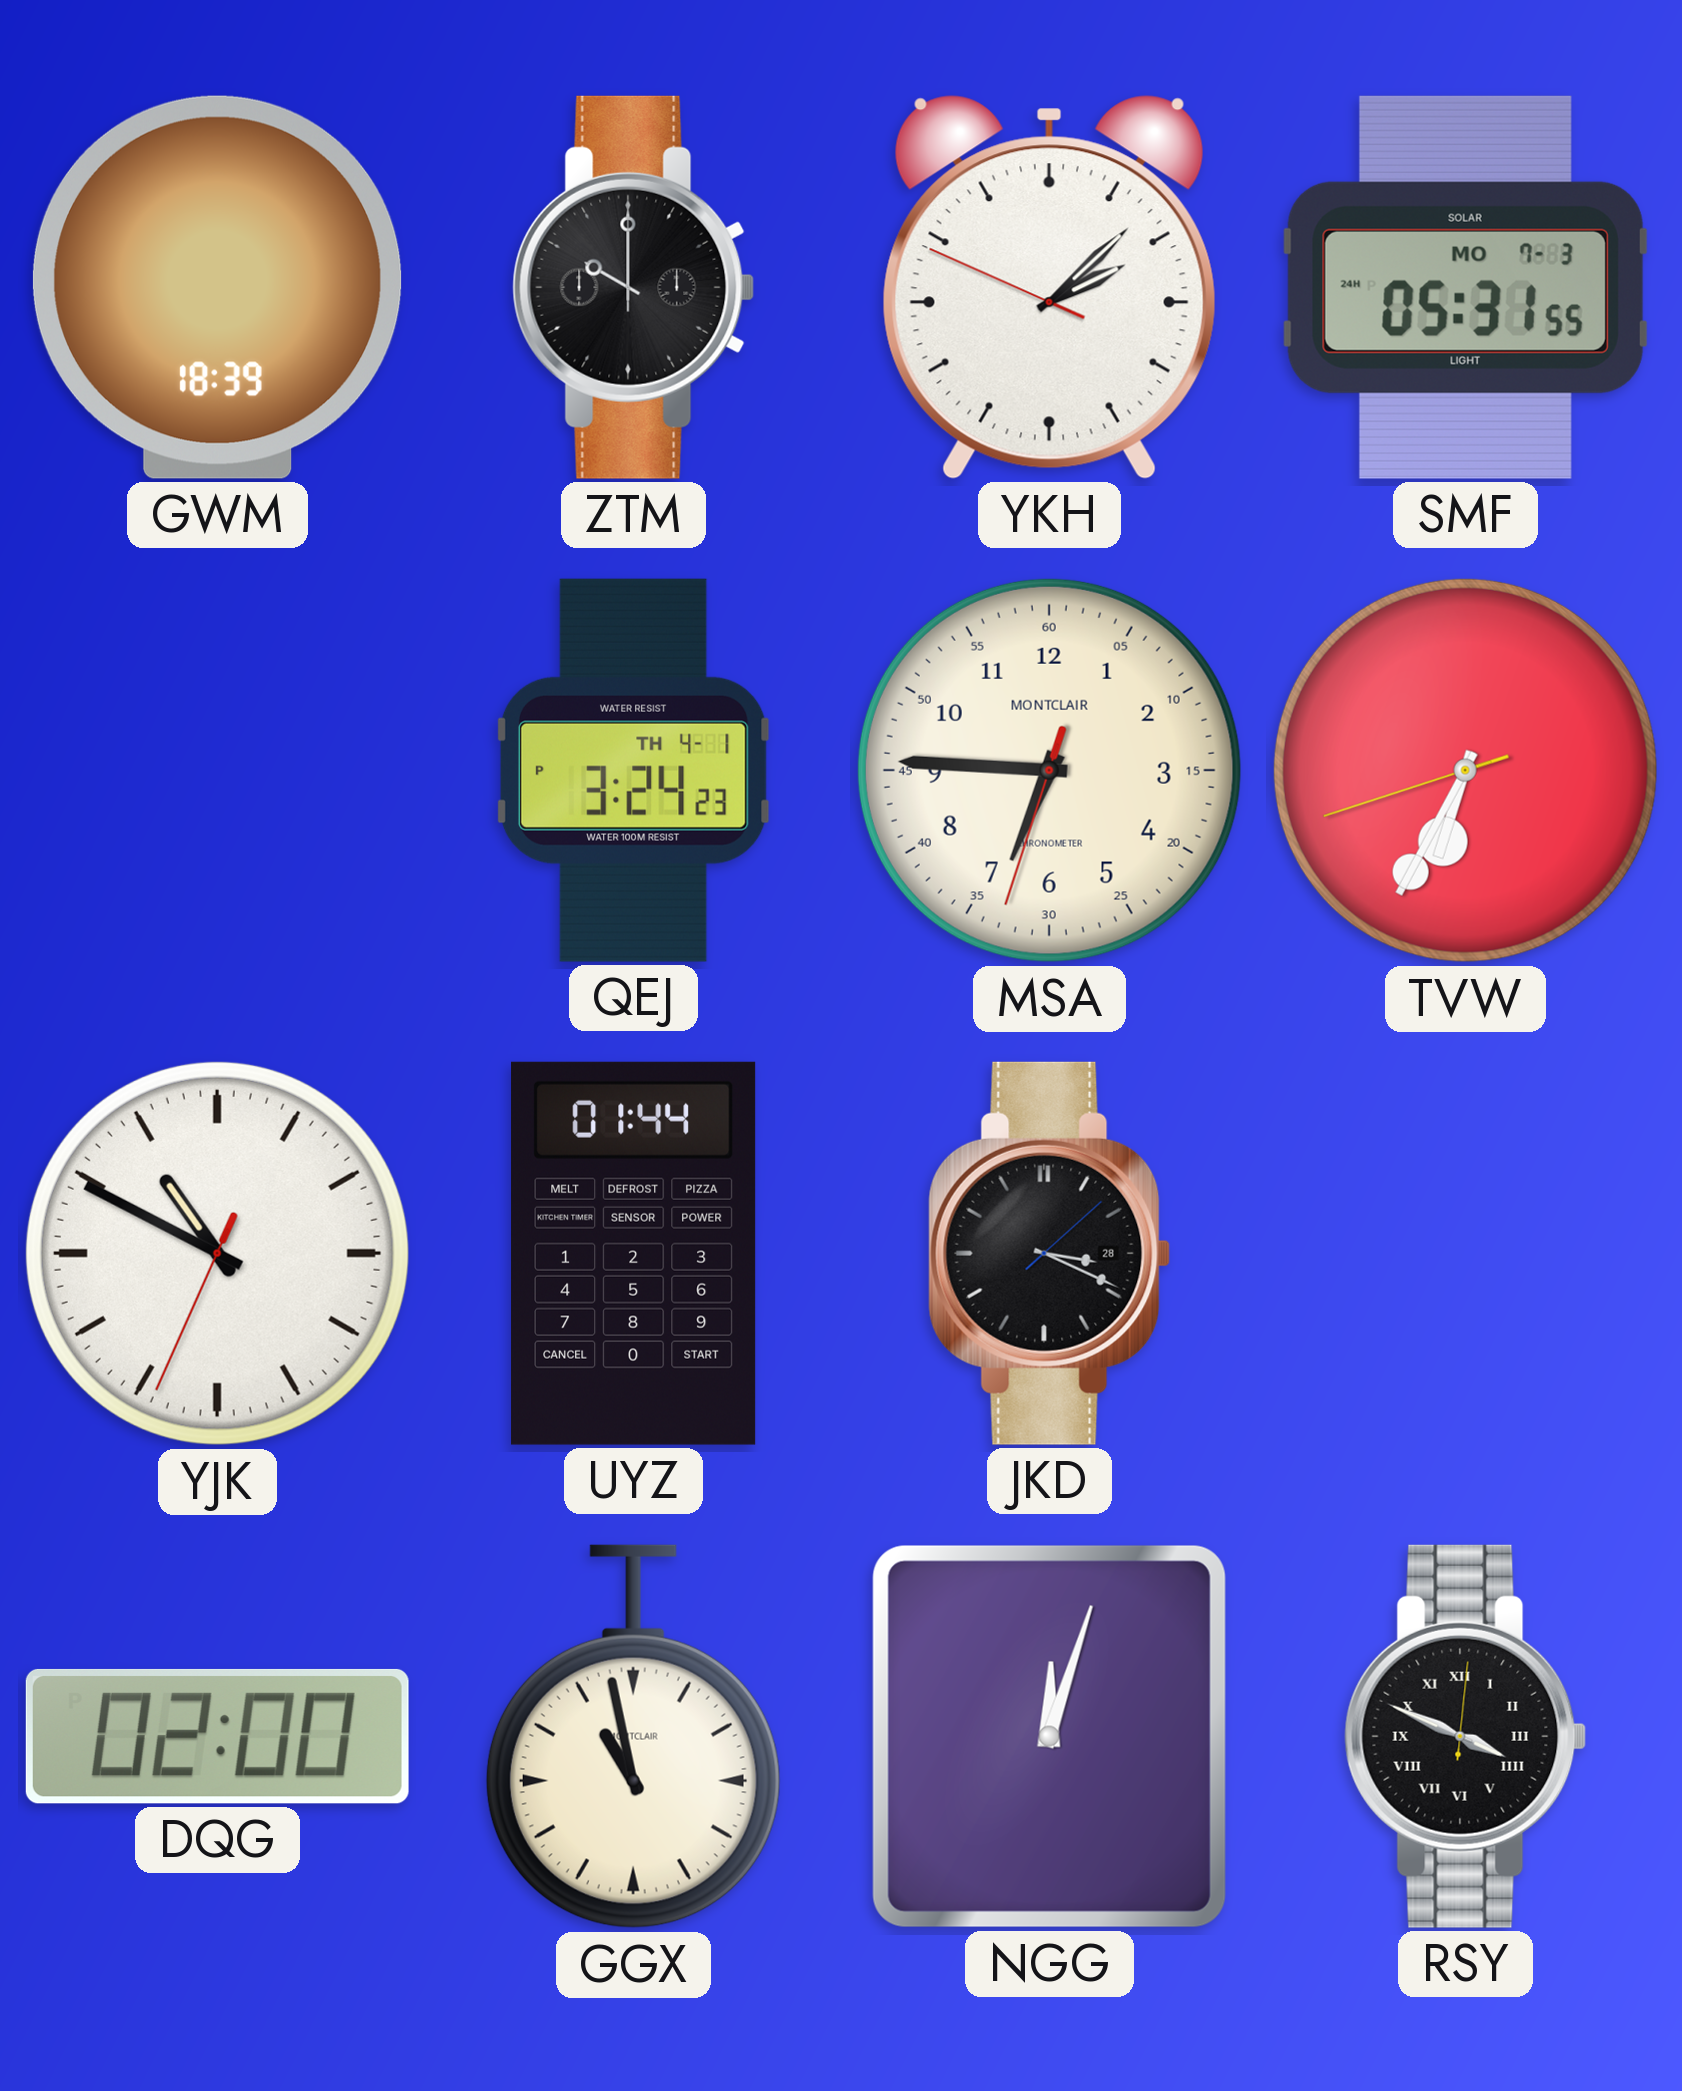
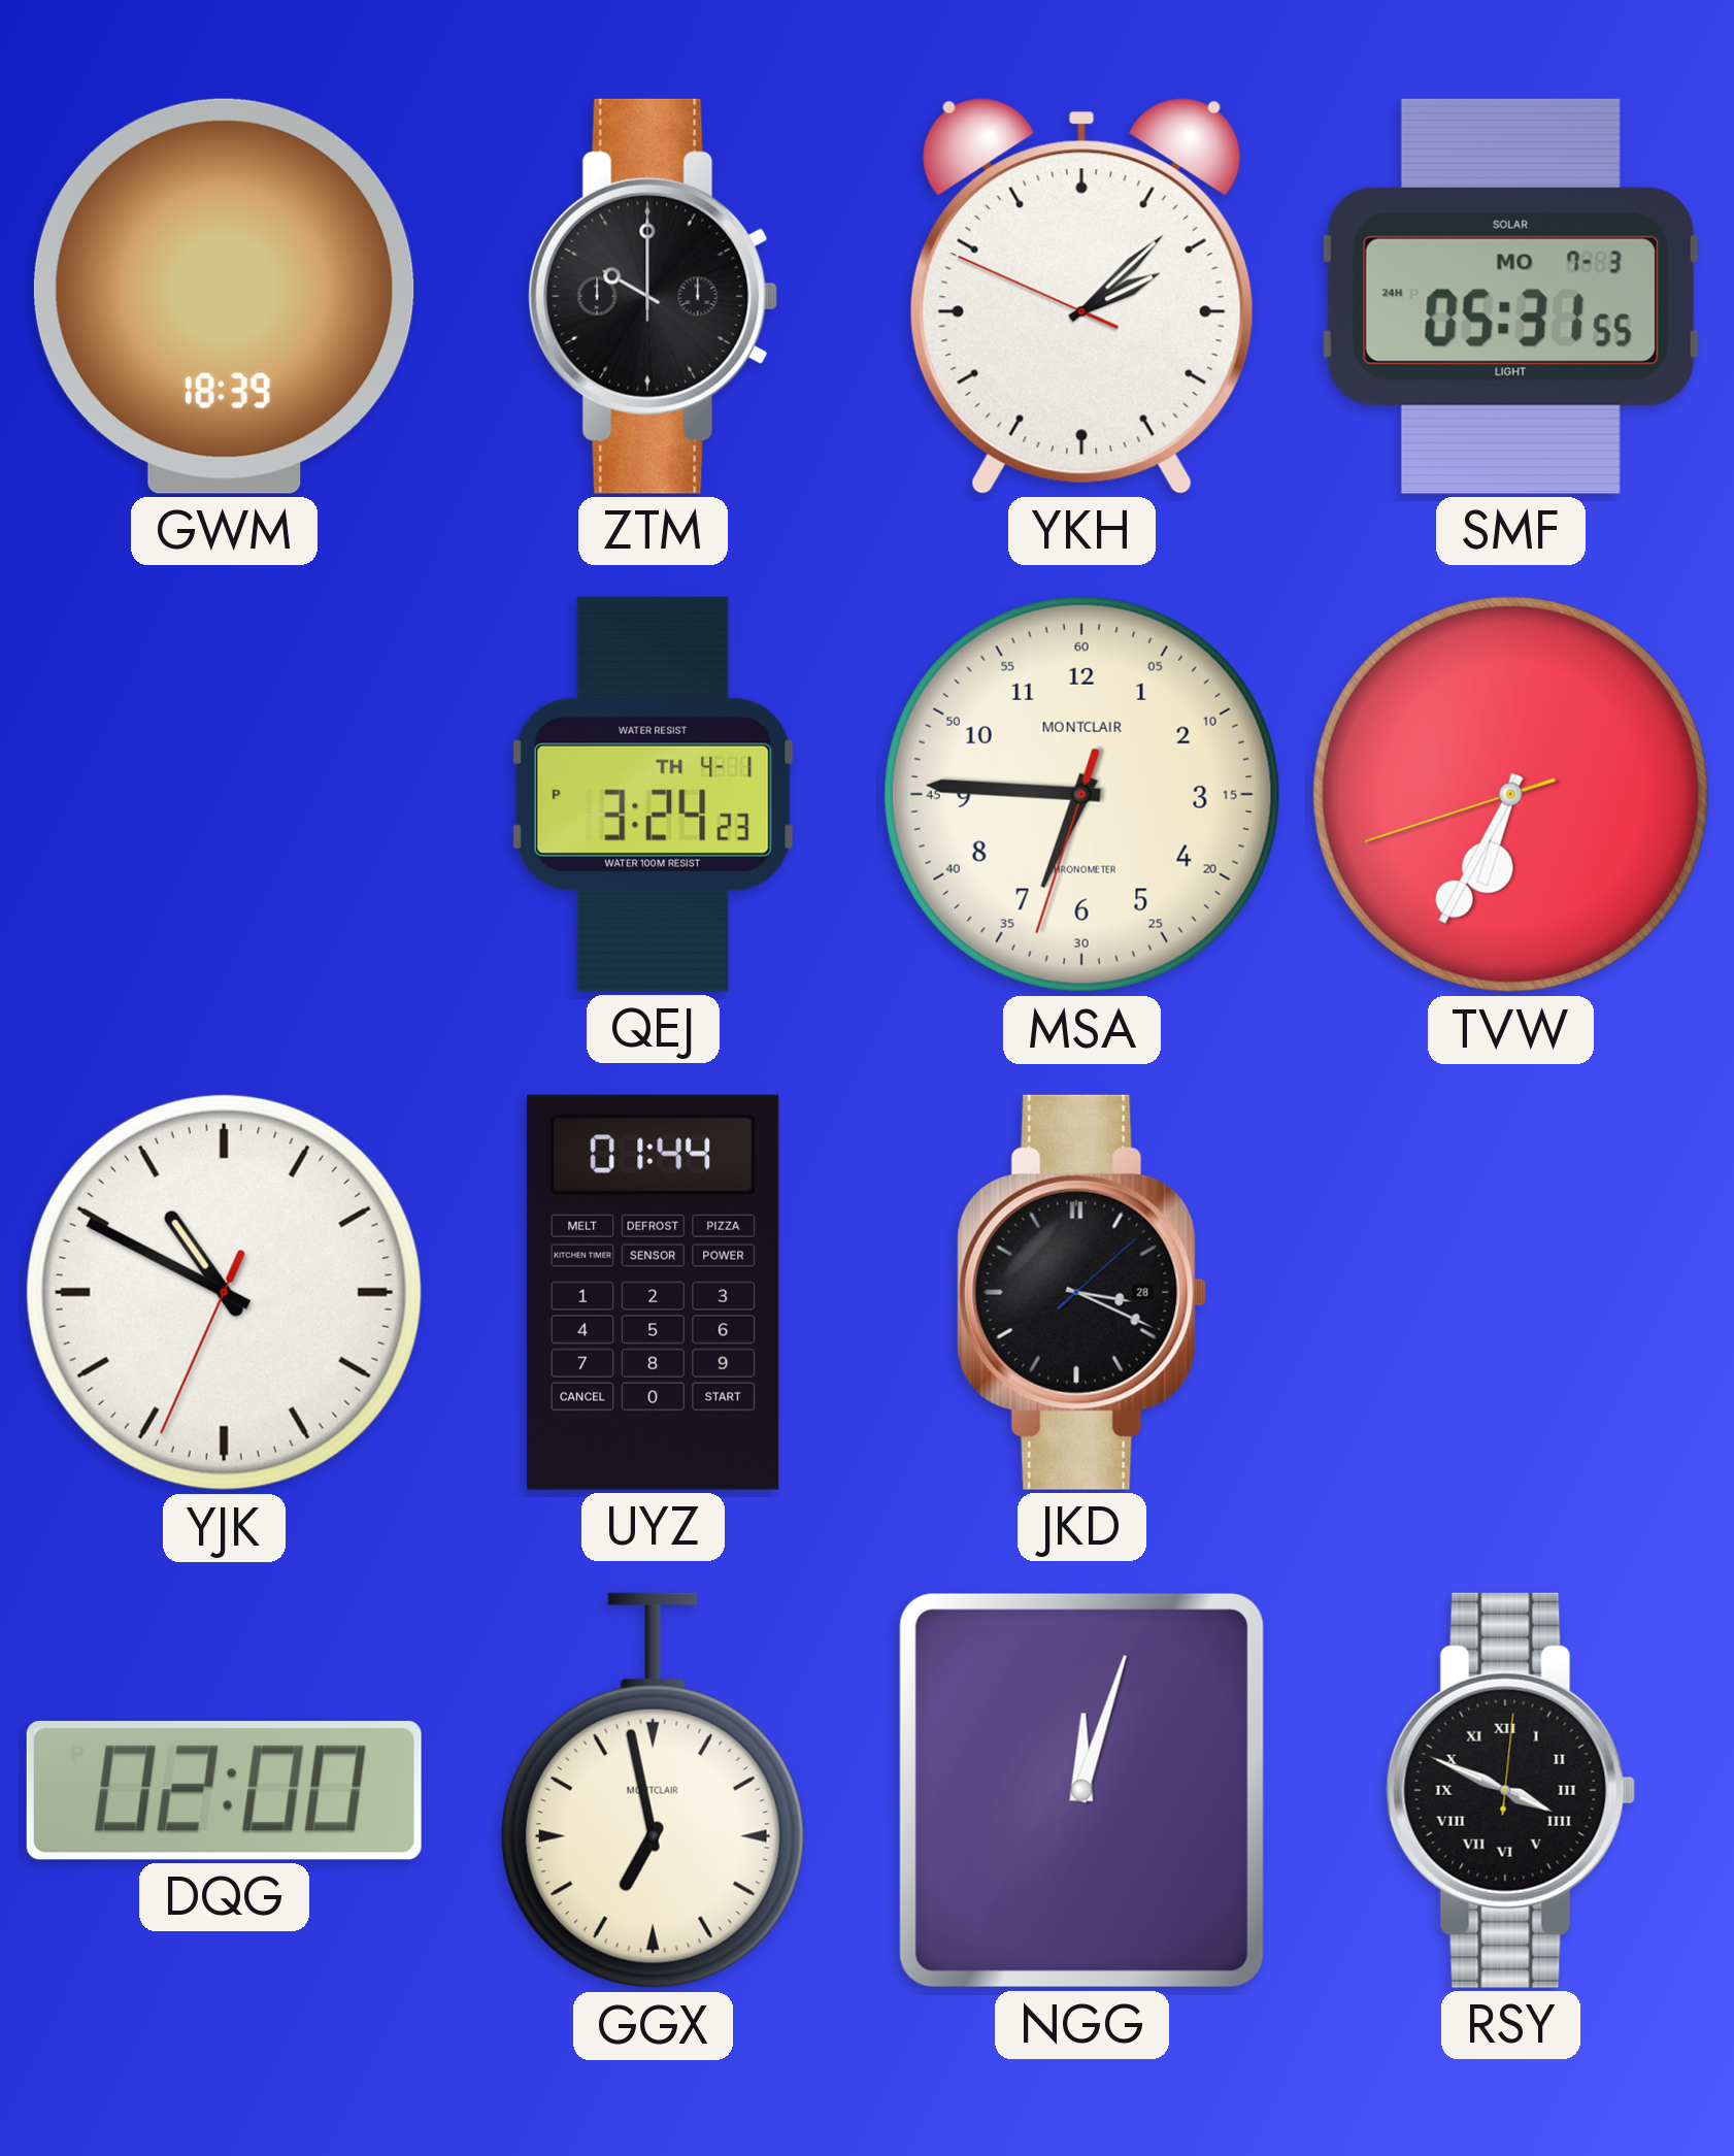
GGX: 10:58 -> 6:58
